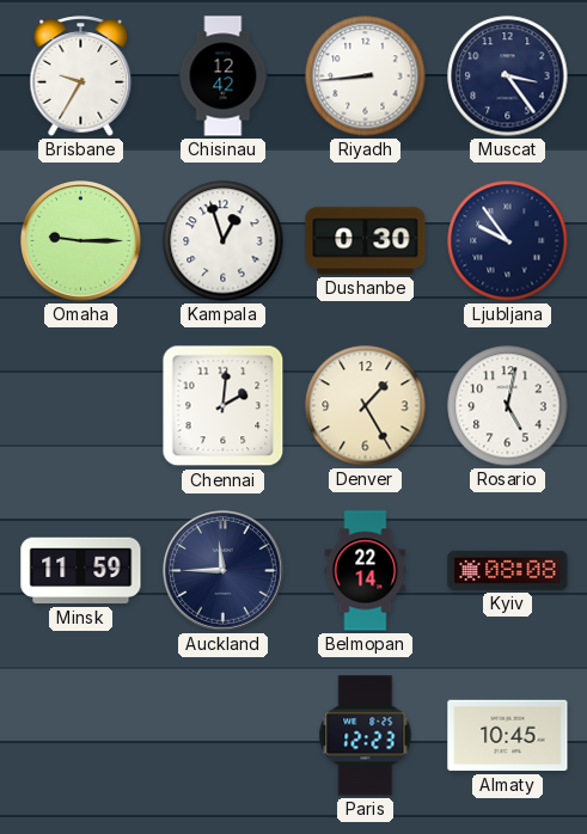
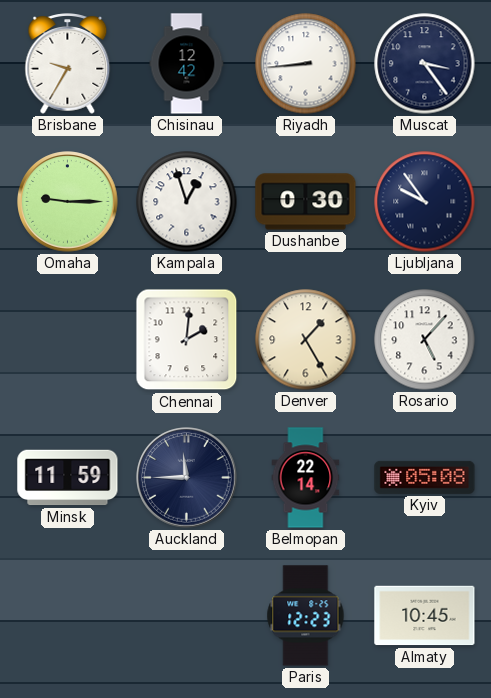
Rosario: 5:02 -> 5:07
Kyiv: 08:08 -> 05:08
